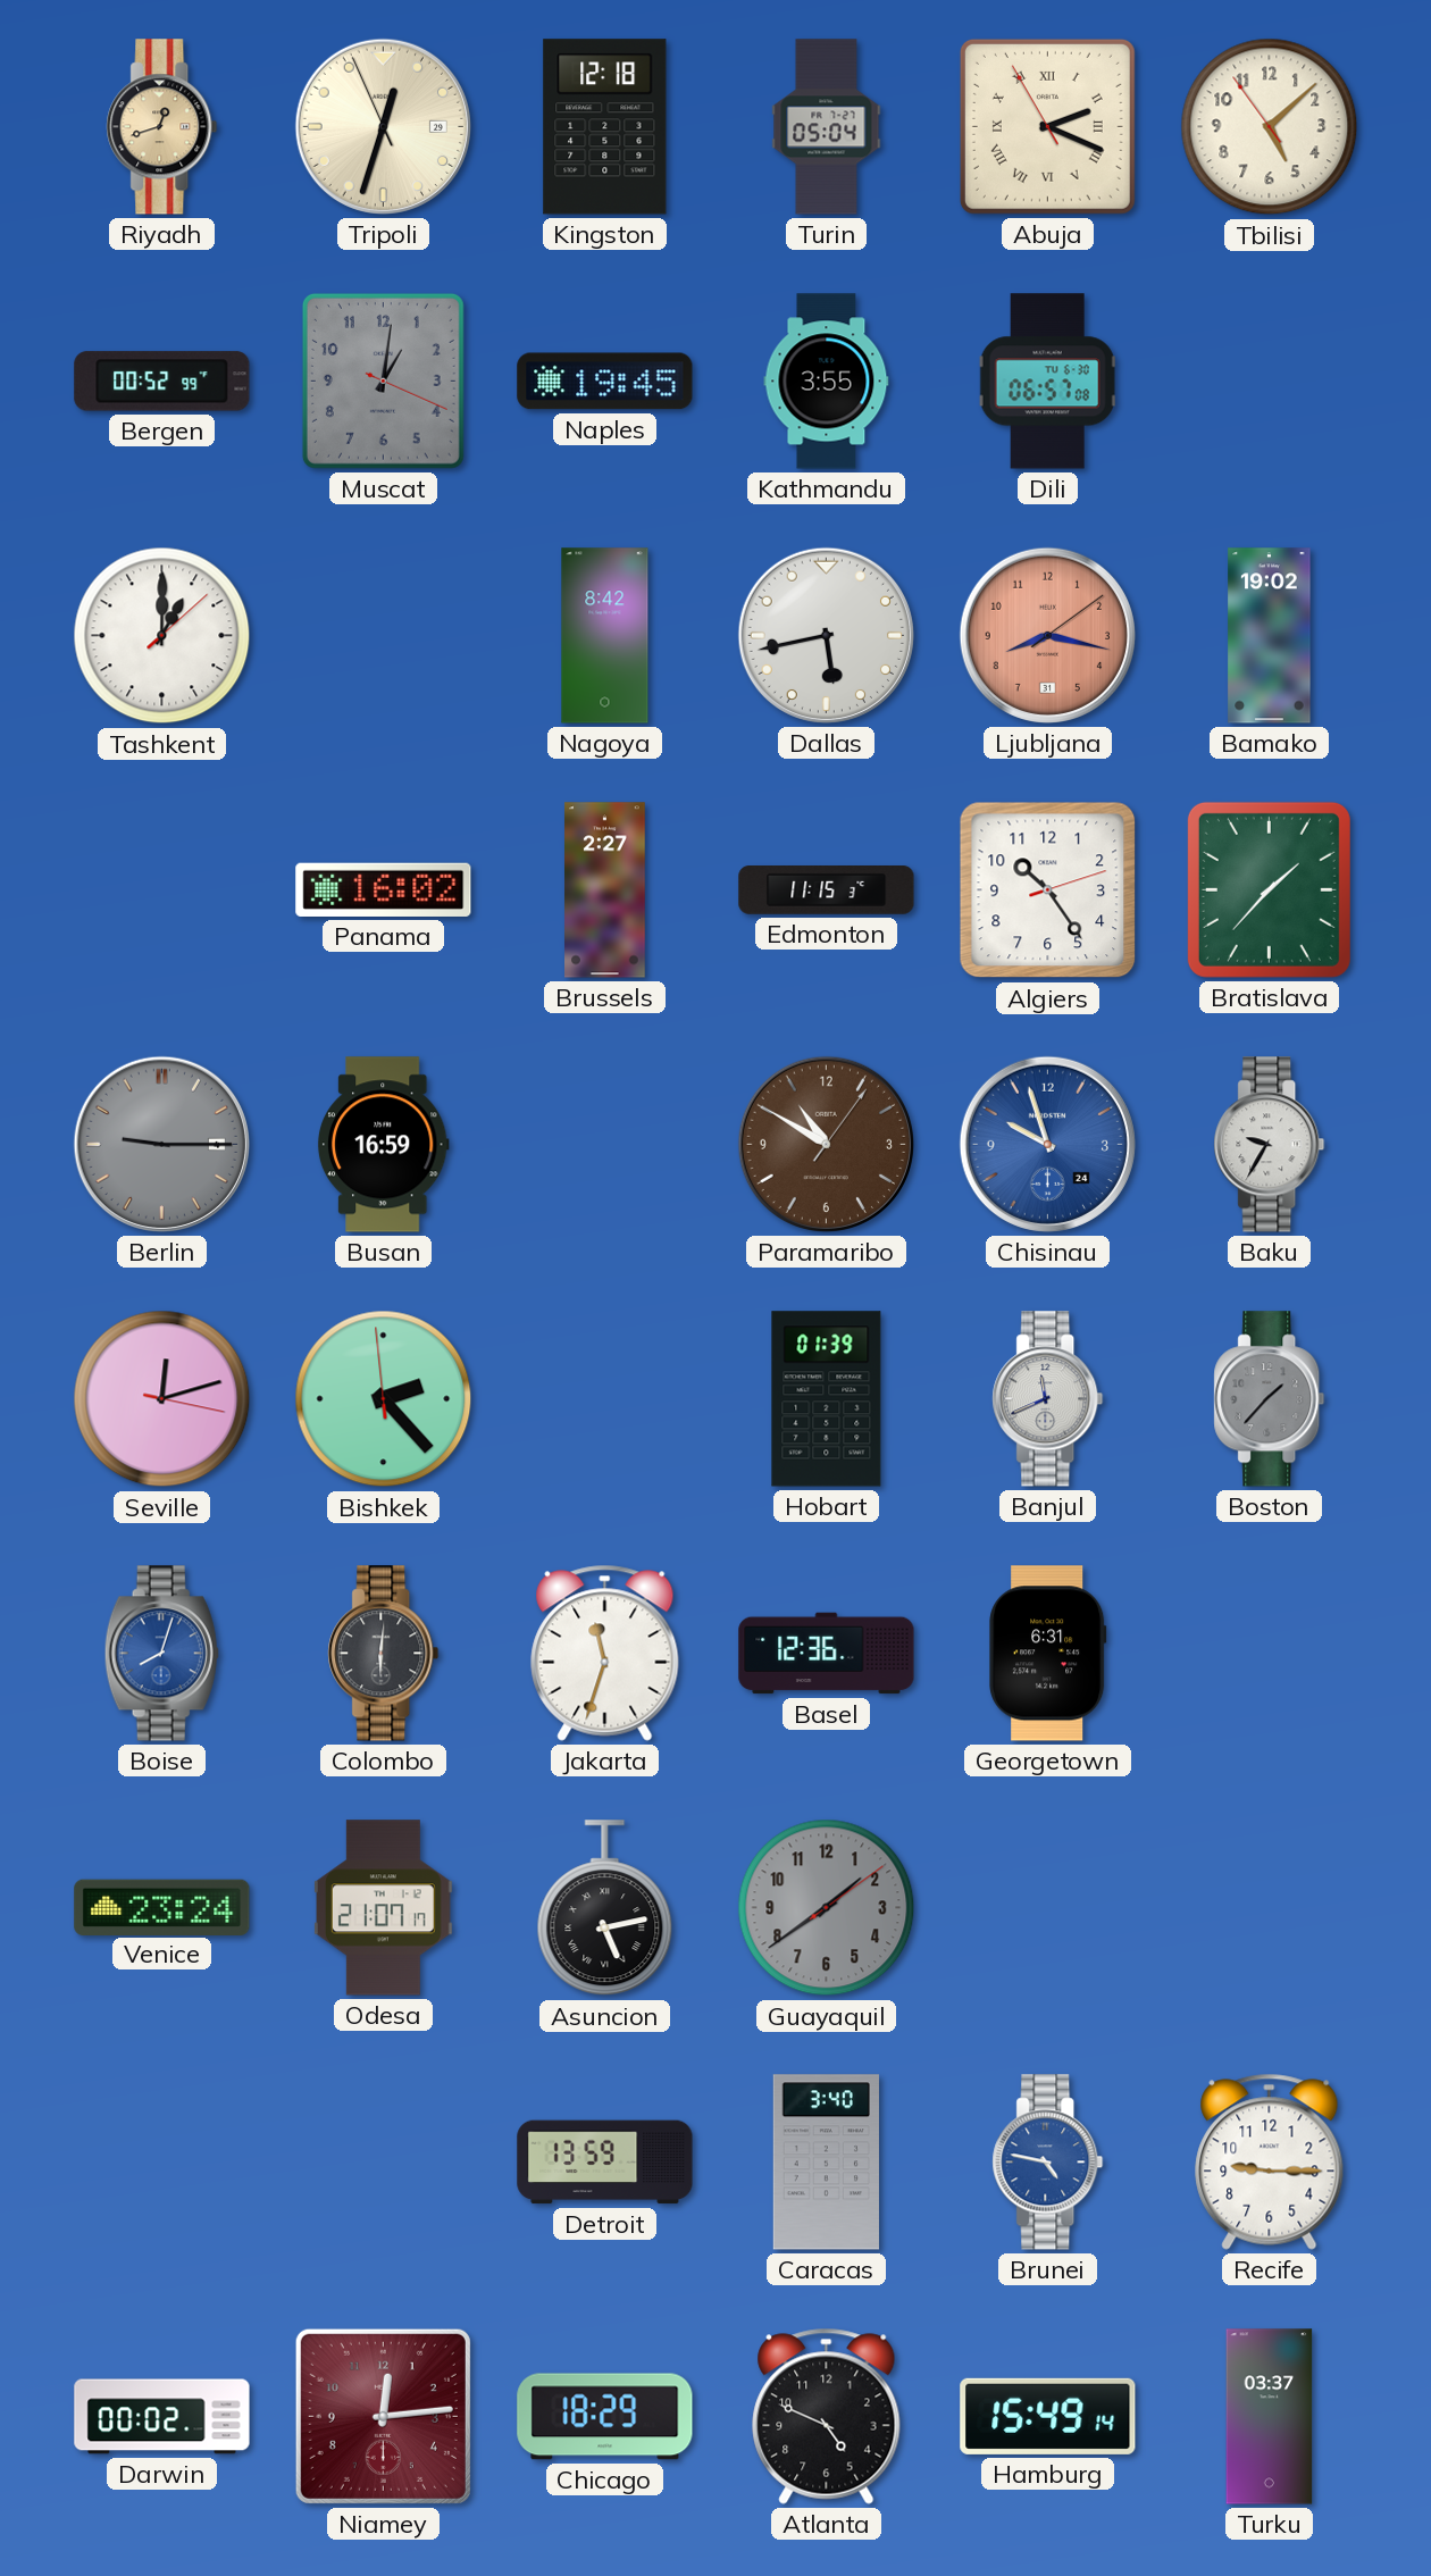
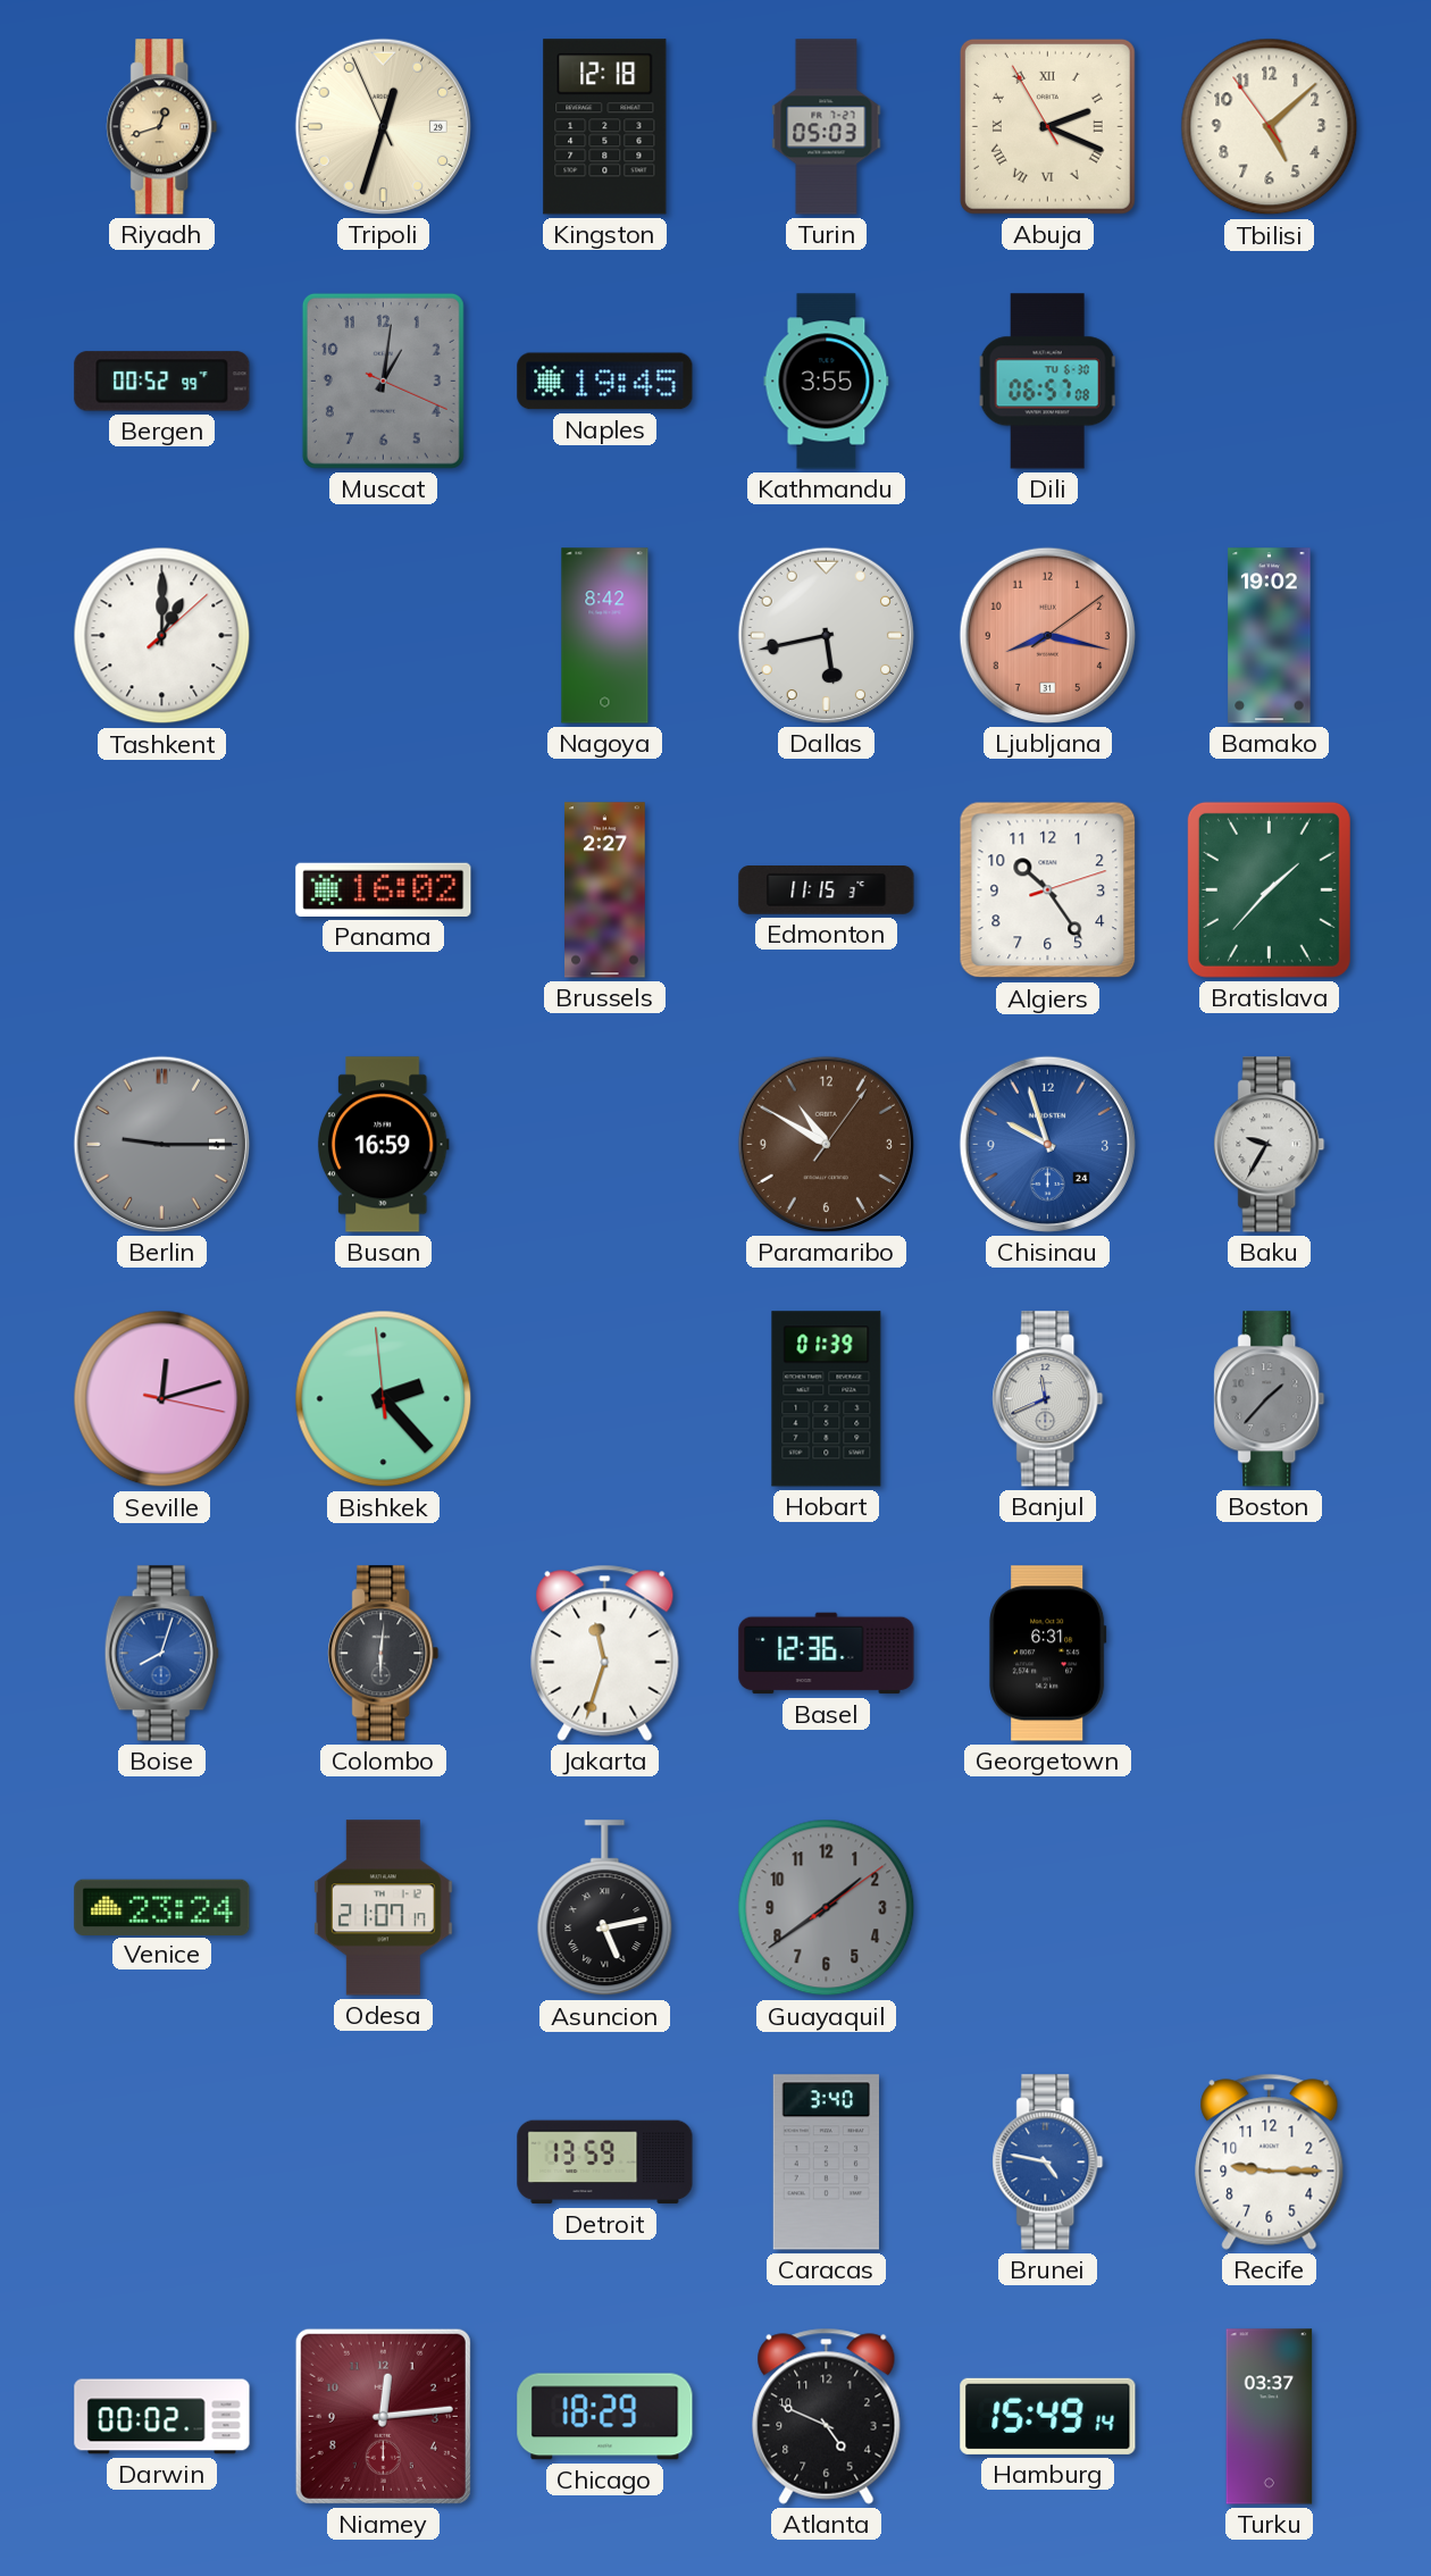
Turin: 05:04 -> 05:03
